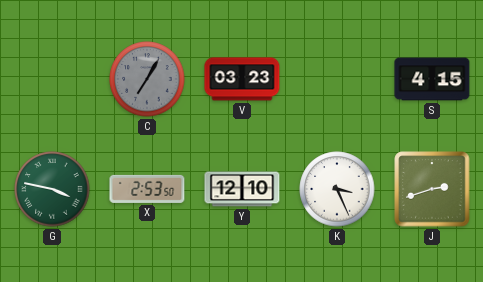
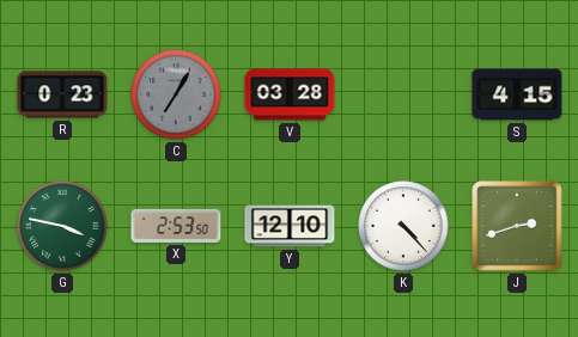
R: none -> 0:23
V: 03:23 -> 03:28
K: 3:26 -> 4:23
